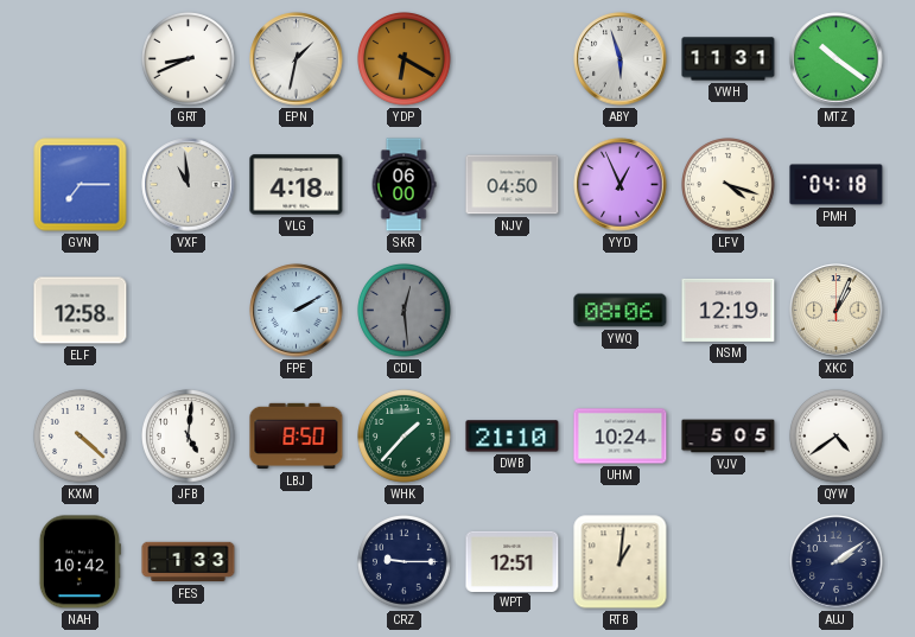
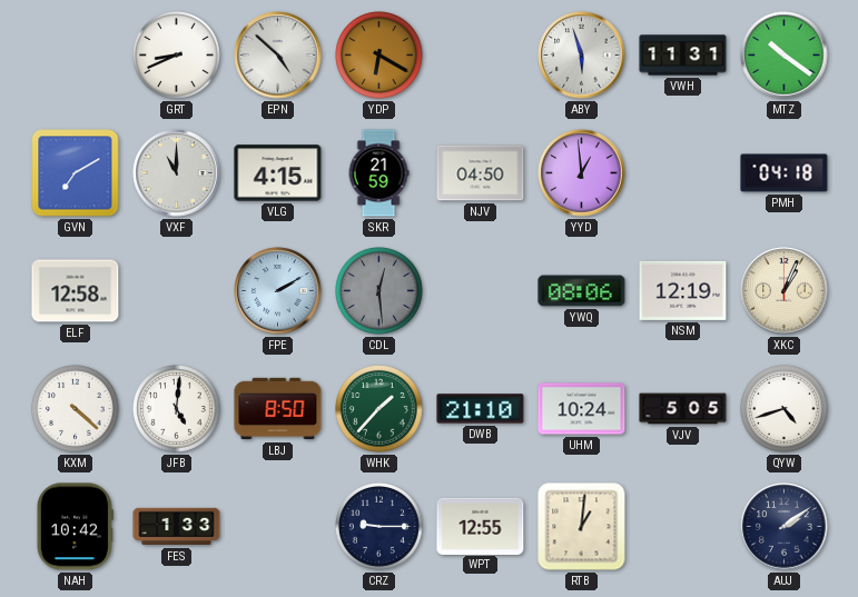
EPN: 1:32 -> 4:52
GVN: 7:15 -> 7:10
VXF: 10:59 -> 11:00
VLG: 4:18 -> 4:15
SKR: 06:00 -> 21:59
YYD: 12:56 -> 12:59
LFV: 4:18 -> none
QYW: 4:39 -> 4:42
WPT: 12:51 -> 12:55
